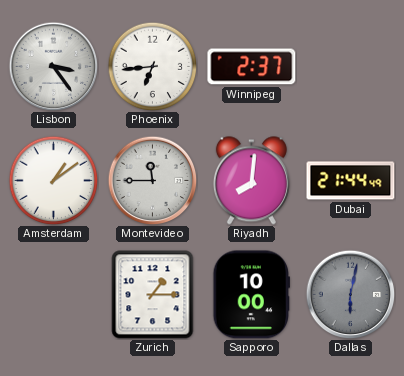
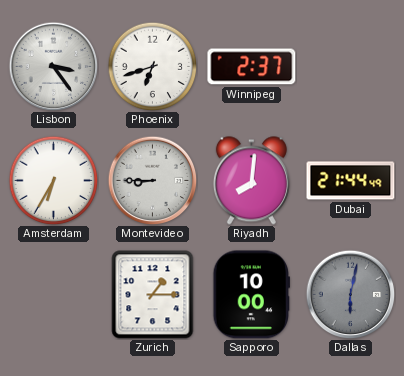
Phoenix: 6:44 -> 6:42
Amsterdam: 1:09 -> 6:35
Montevideo: 11:45 -> 8:45
